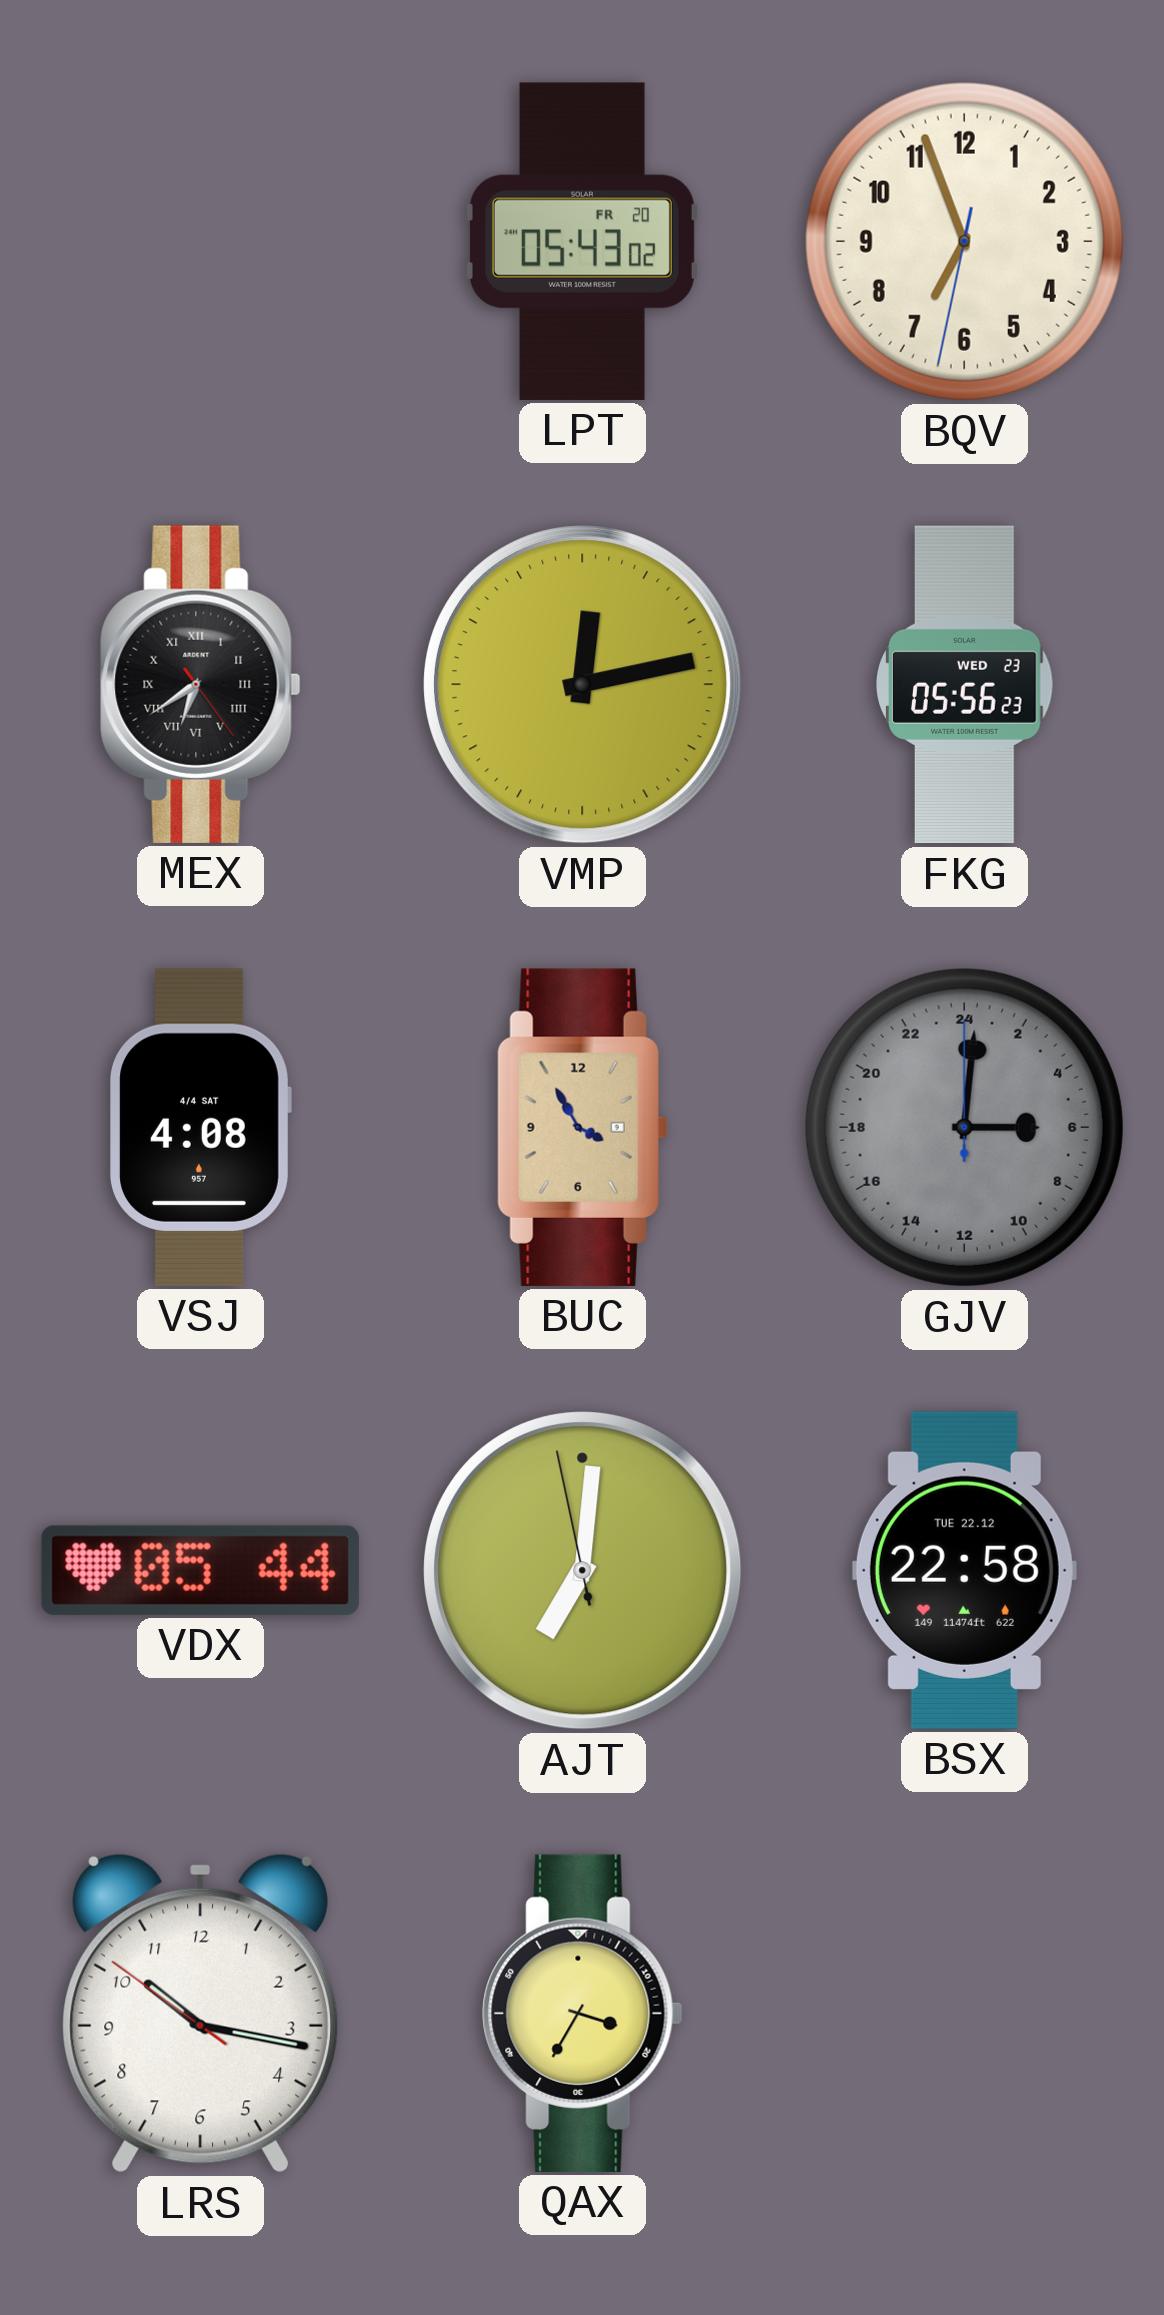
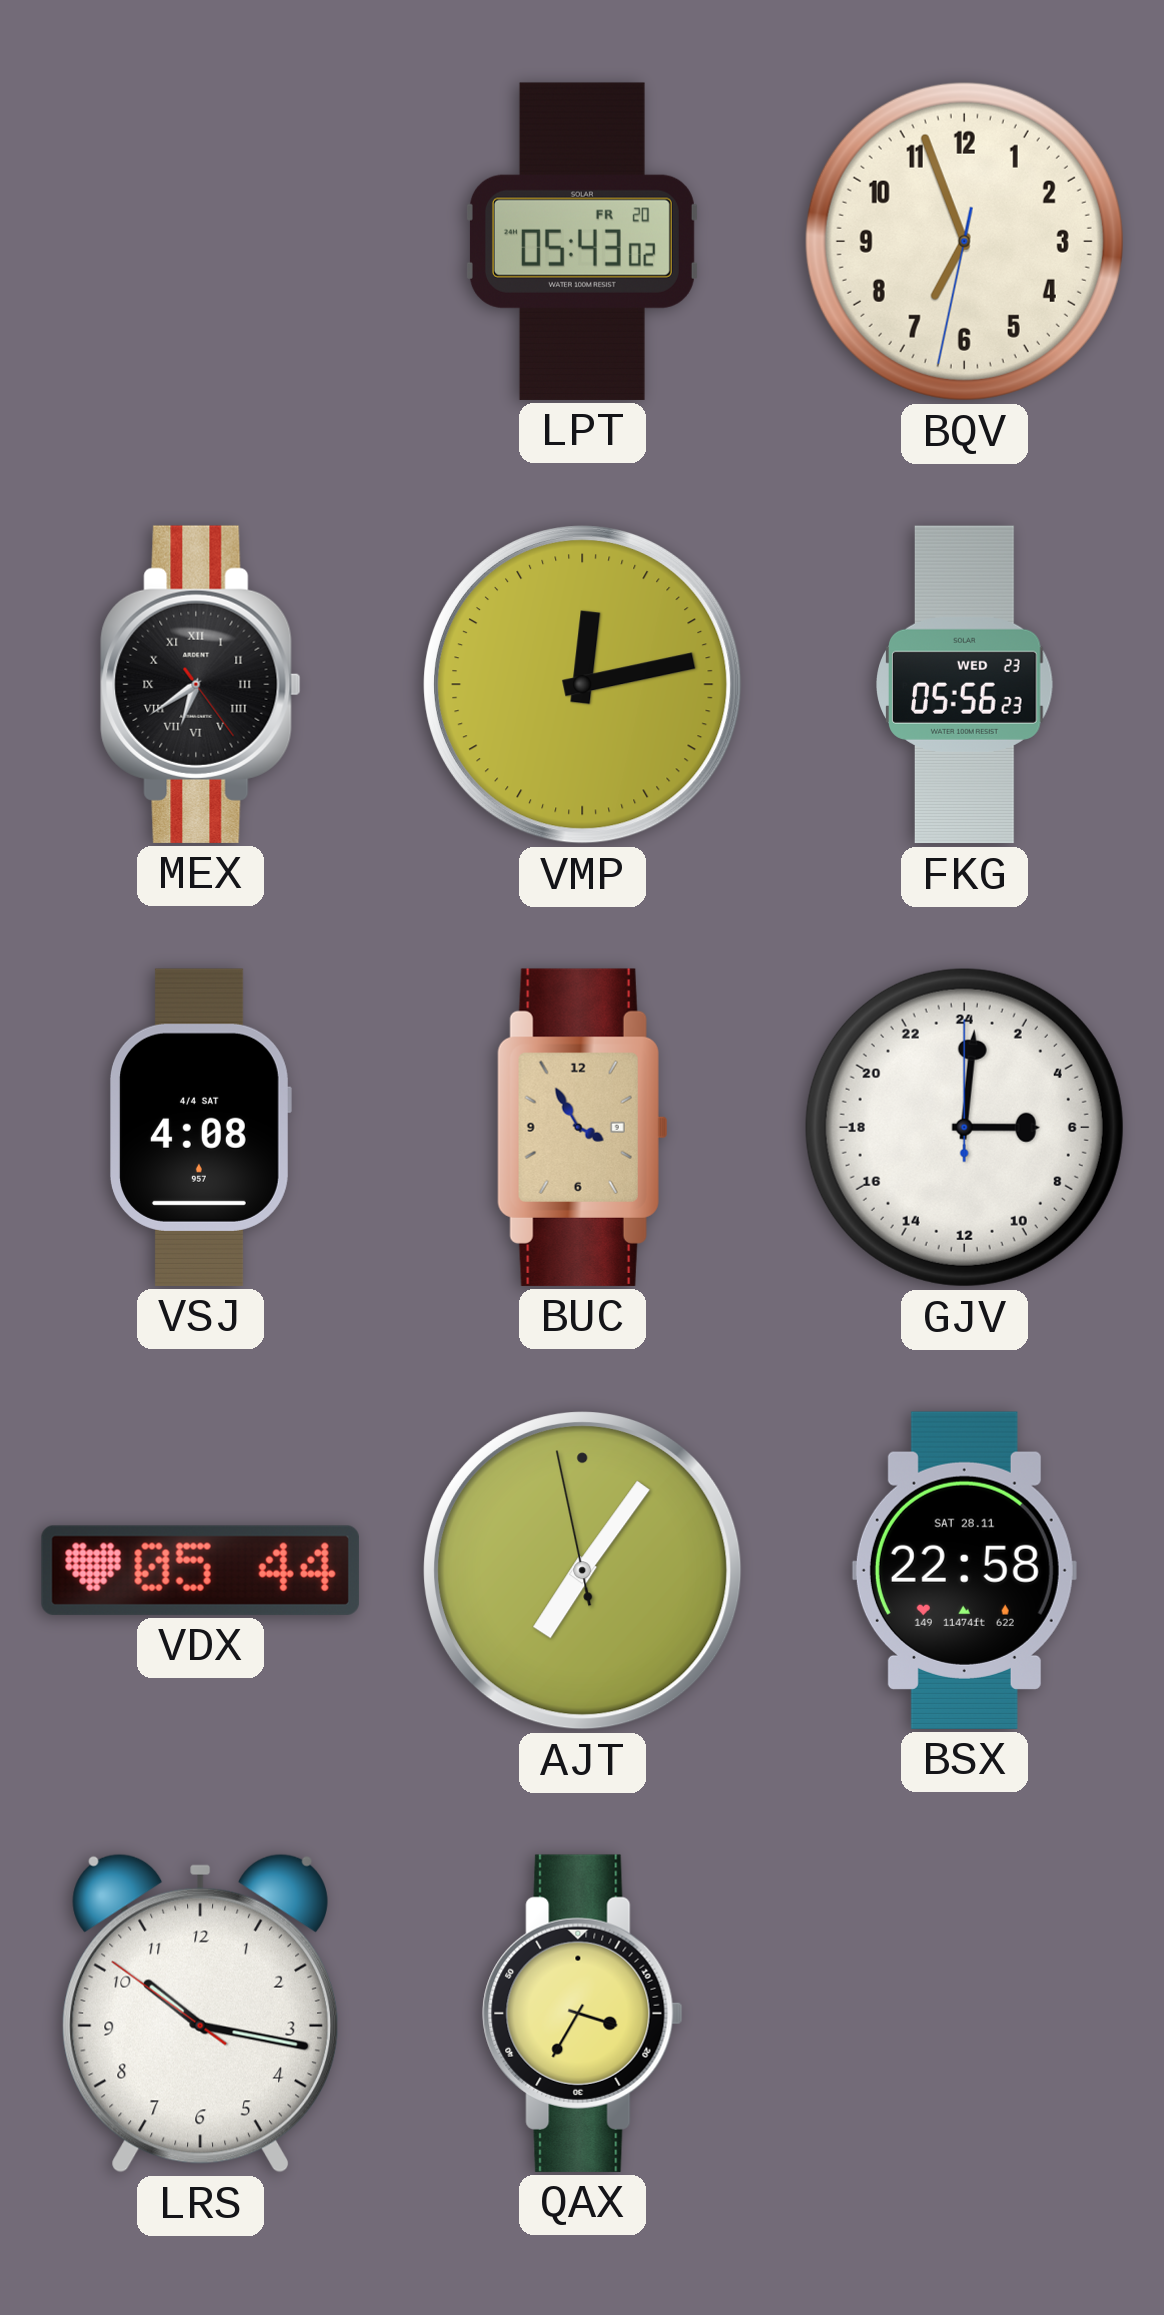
GJV dial: grey -> white
AJT: 7:00 -> 7:05
BSX date: TUE 22.12 -> SAT 28.11
